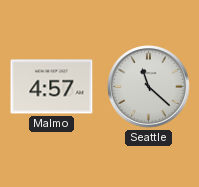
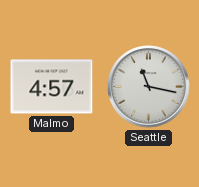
Seattle: 11:22 -> 11:17
